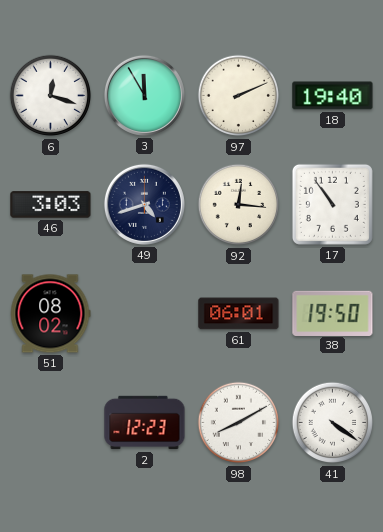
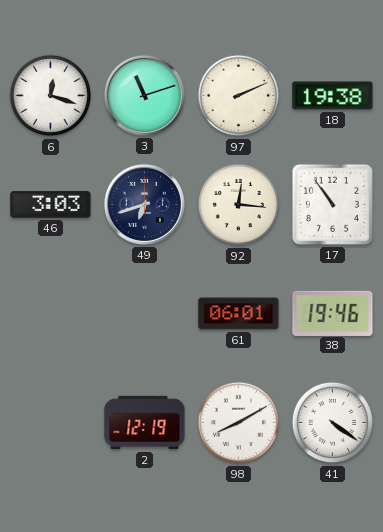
3: 11:55 -> 11:12
18: 19:40 -> 19:38
49: 4:42 -> 6:42
51: 08:02 -> none
38: 19:50 -> 19:46
2: 12:23 -> 12:19
